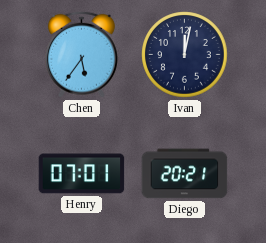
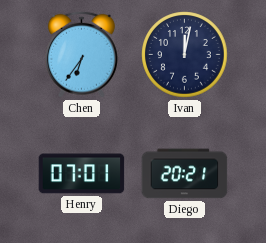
Chen: 5:36 -> 6:36
